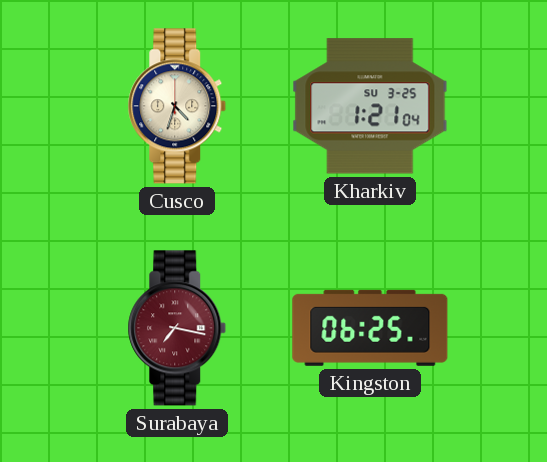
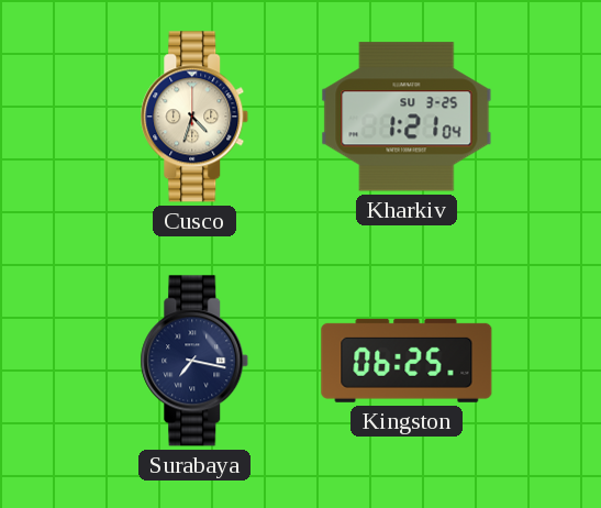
Surabaya dial: burgundy -> navy
